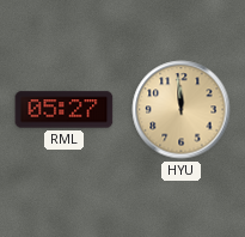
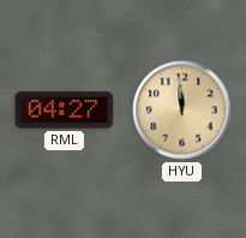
RML: 05:27 -> 04:27
